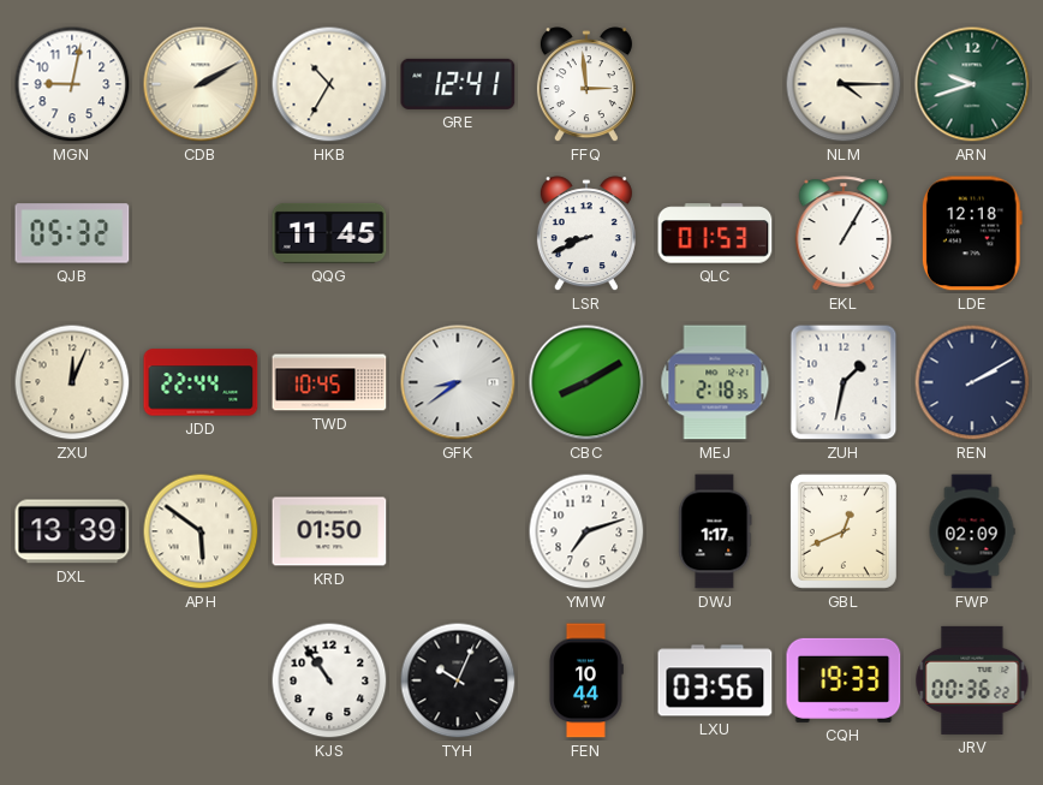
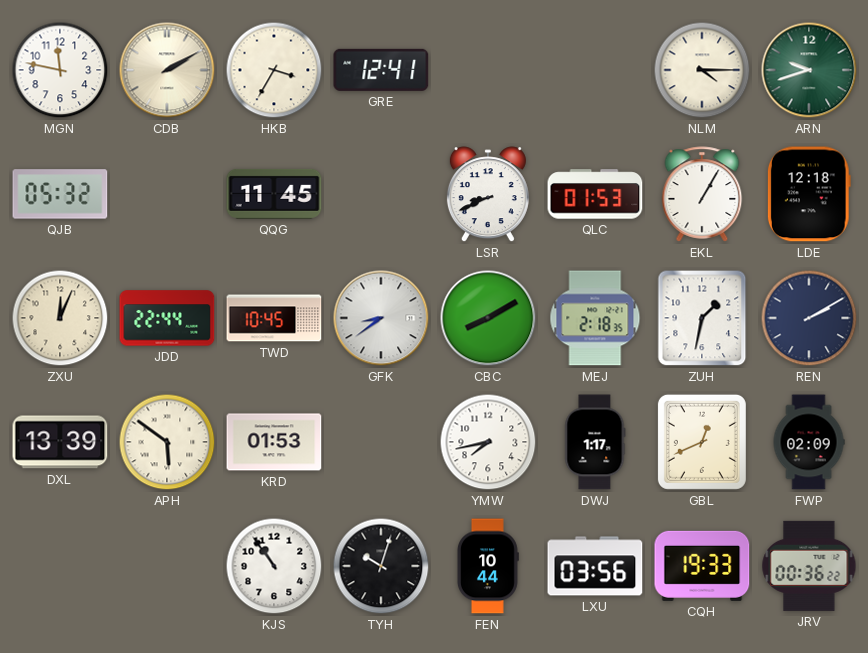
MGN: 9:02 -> 11:47
HKB: 10:35 -> 3:35
FFQ: 2:59 -> none
KRD: 01:50 -> 01:53
YMW: 7:12 -> 7:43
TYH: 10:04 -> 10:03
